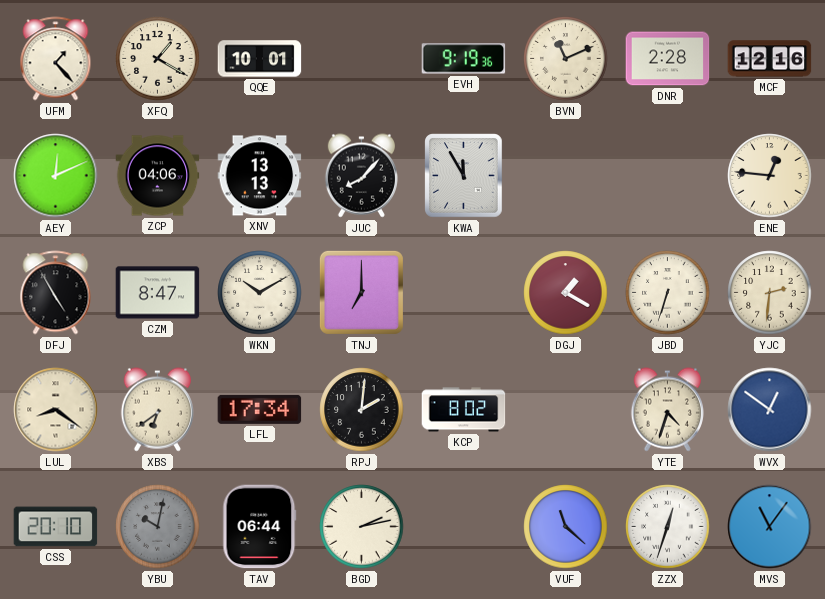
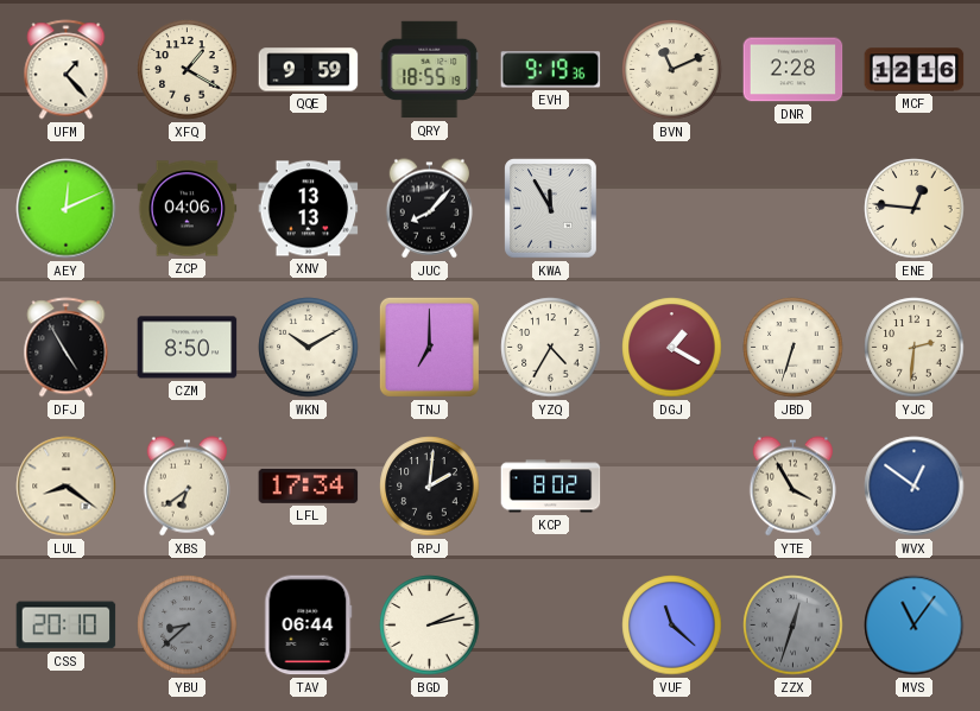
QQE: 10:01 -> 9:59
QRY: none -> 18:55
CZM: 8:47 -> 8:50
YZQ: none -> 4:35
YTE: 4:33 -> 3:55
YBU: 10:02 -> 8:38
ZZX dial: white -> grey
